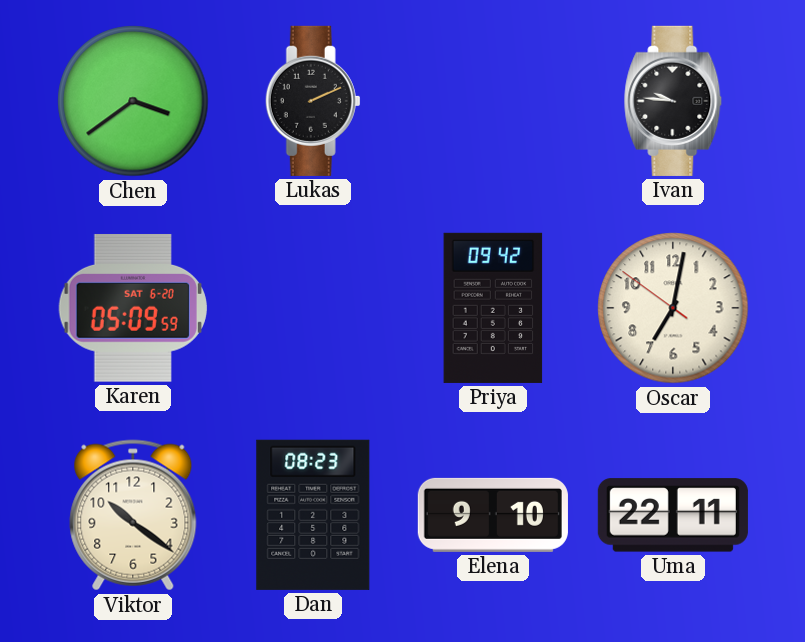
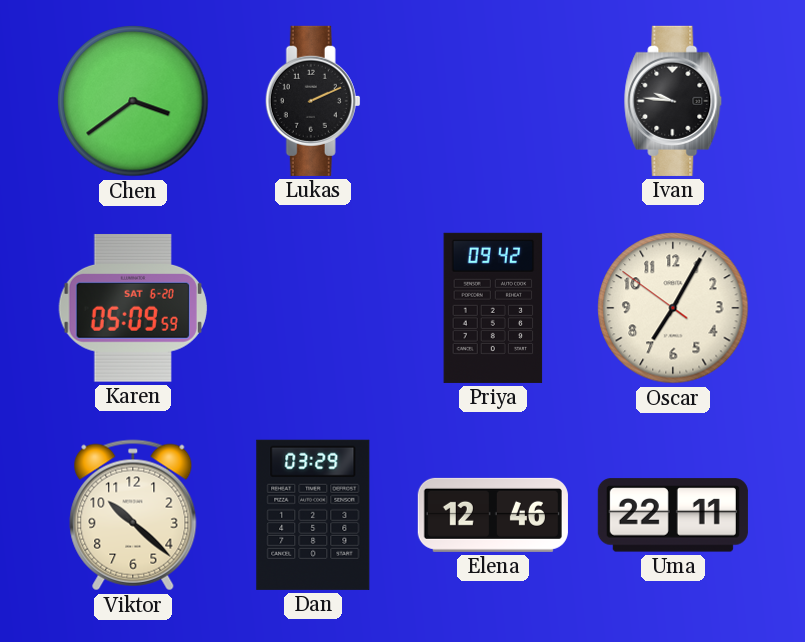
Oscar: 7:01 -> 7:04
Viktor: 10:21 -> 10:22
Dan: 08:23 -> 03:29
Elena: 9:10 -> 12:46
